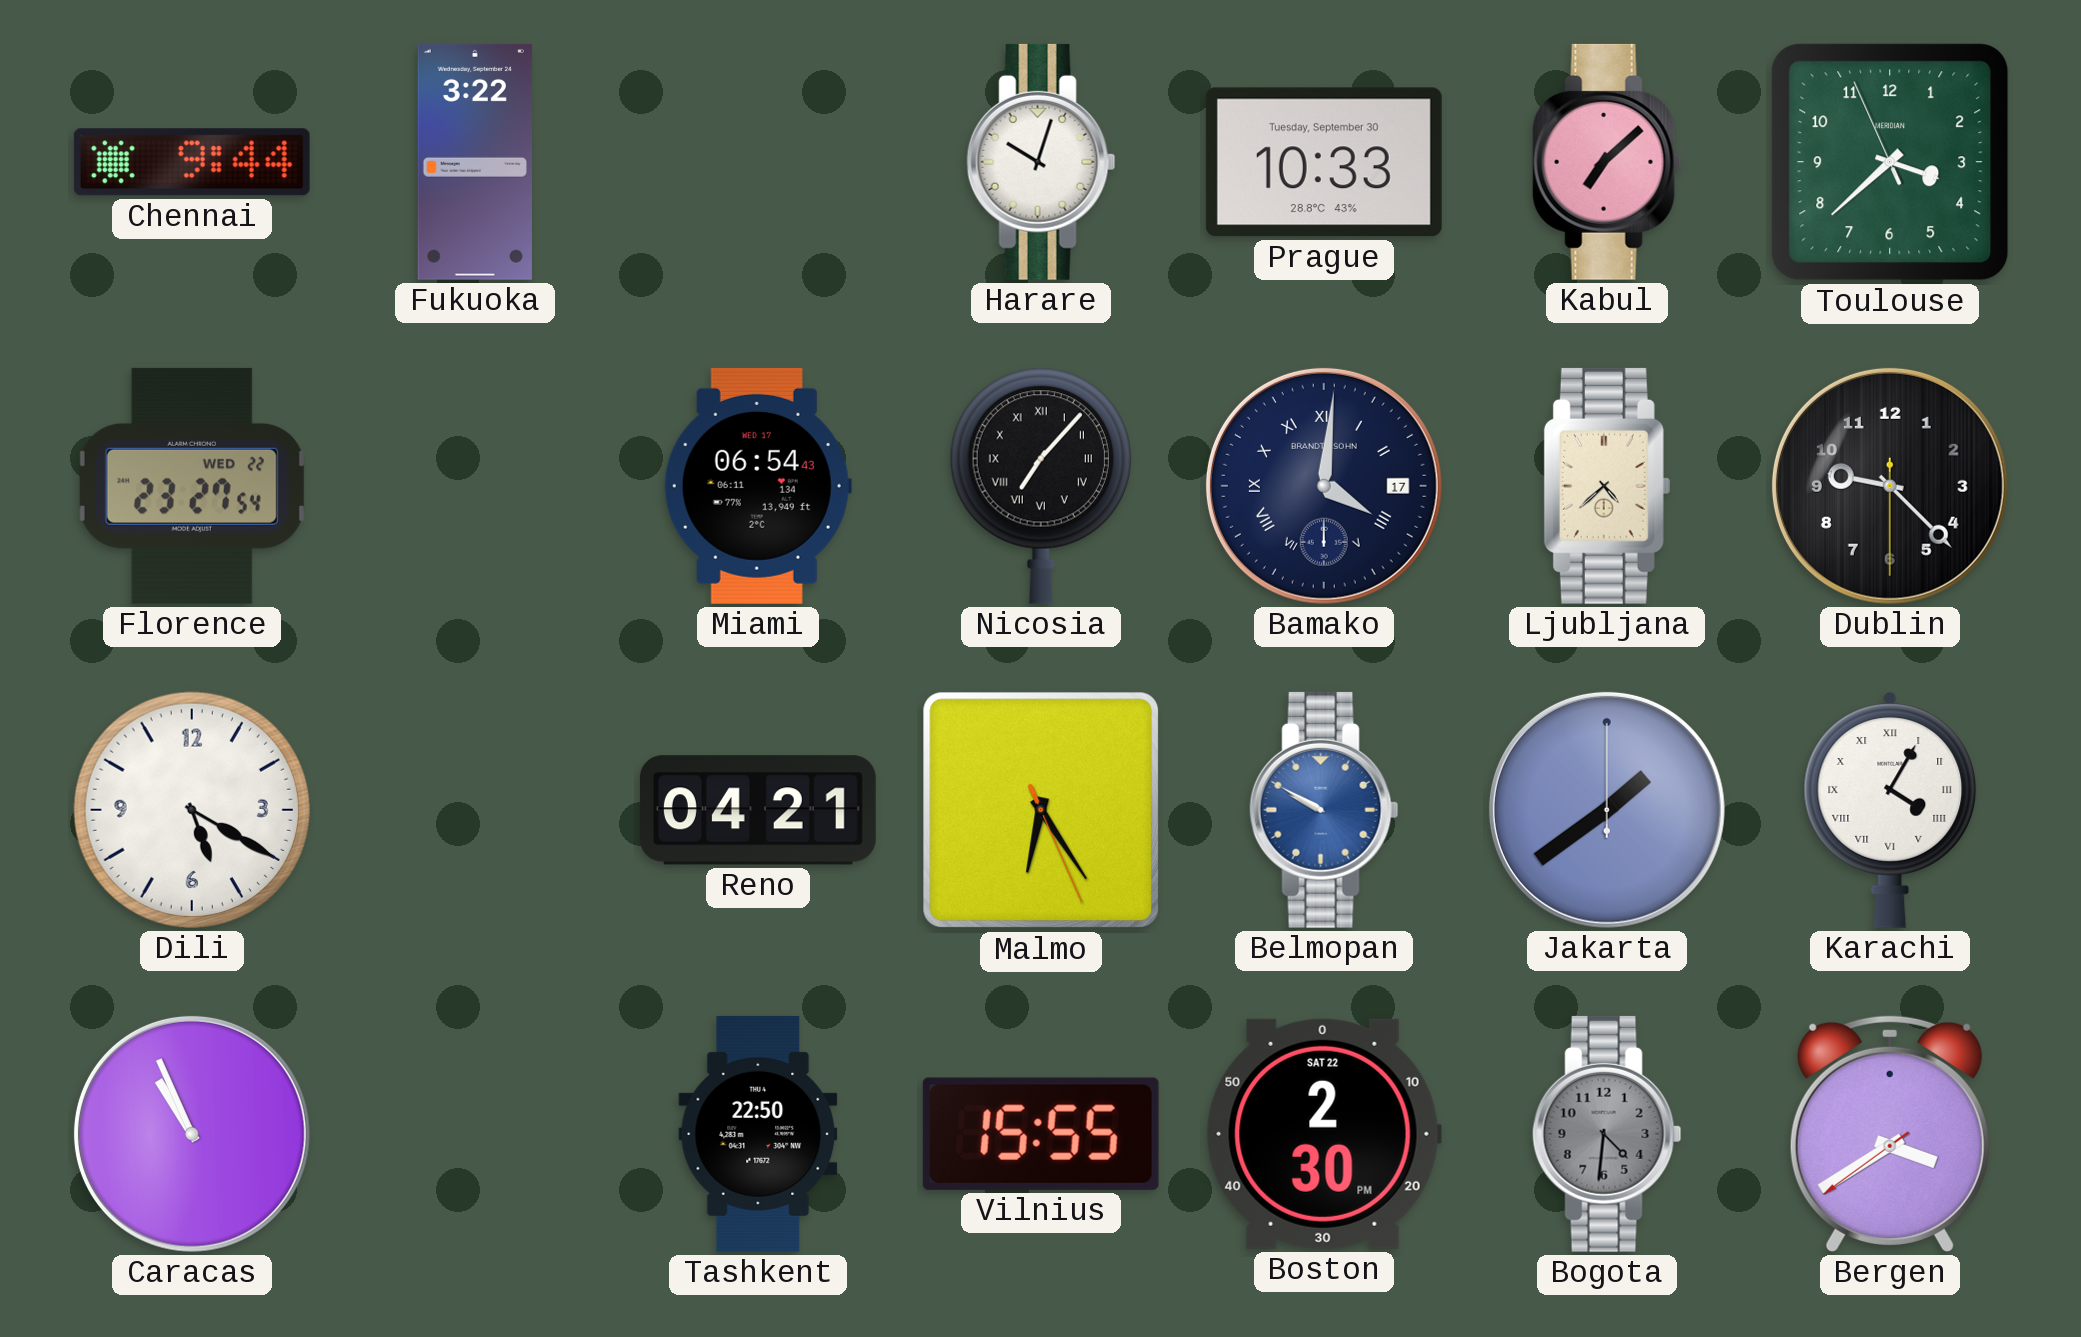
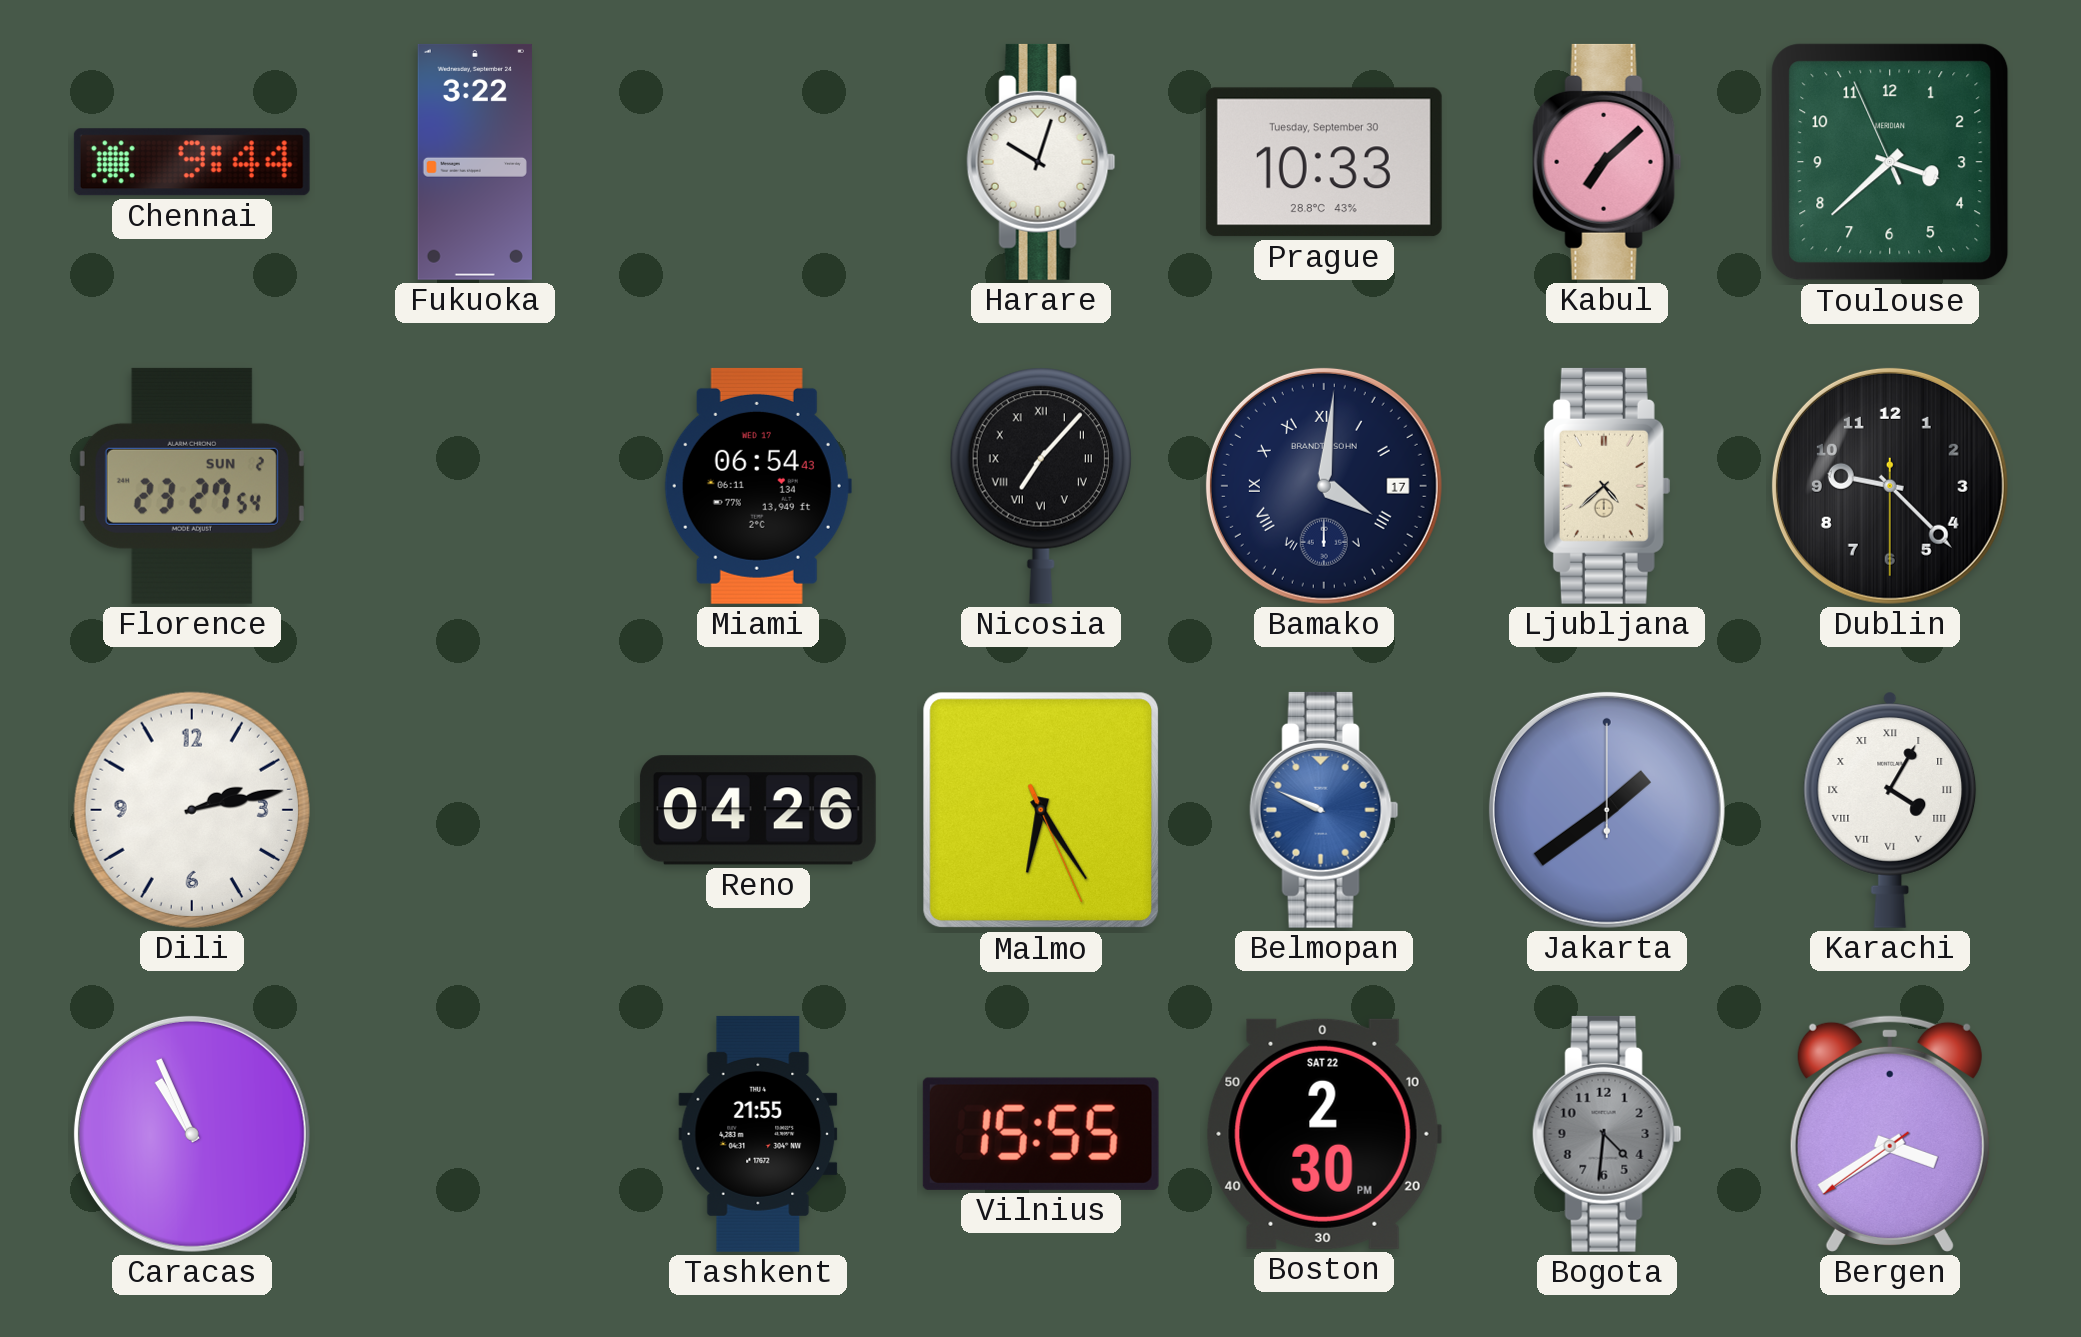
Florence date: WED 22 -> SUN 2
Dili: 5:20 -> 2:13
Reno: 04:21 -> 04:26
Belmopan: 9:50 -> 9:49
Tashkent: 22:50 -> 21:55
